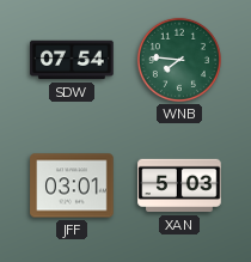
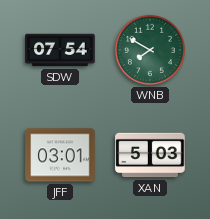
WNB: 7:46 -> 7:50
